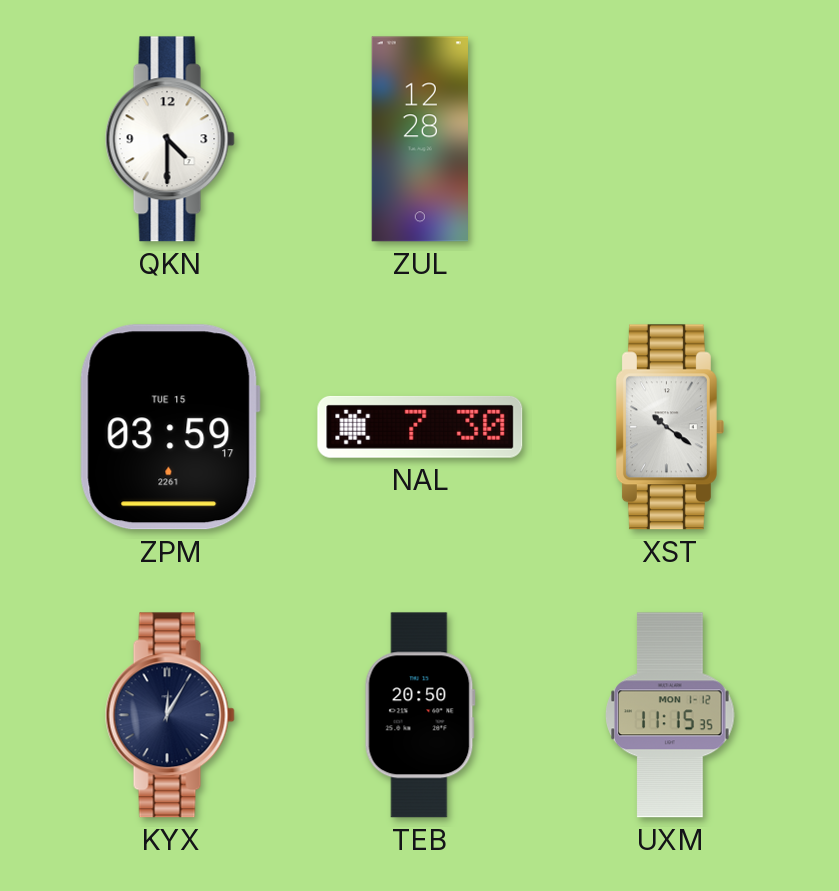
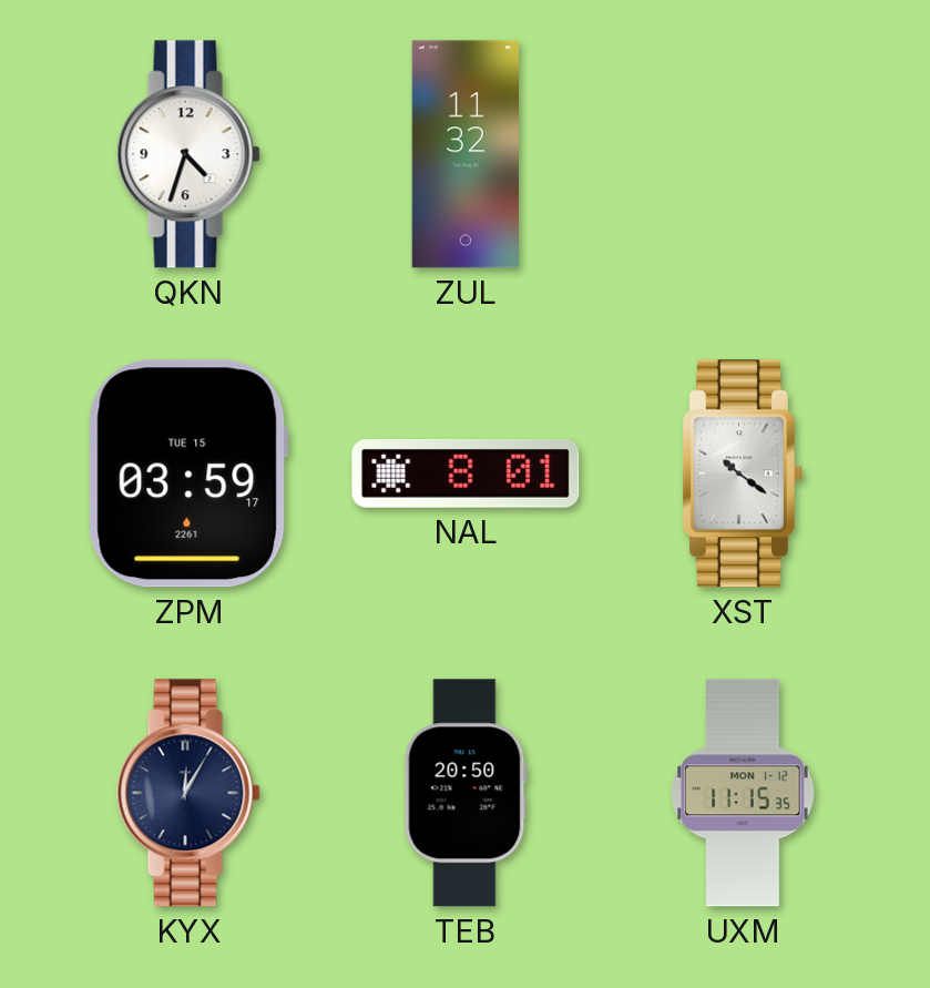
QKN: 4:30 -> 4:33
ZUL: 12:28 -> 11:32
NAL: 7:30 -> 8:01
